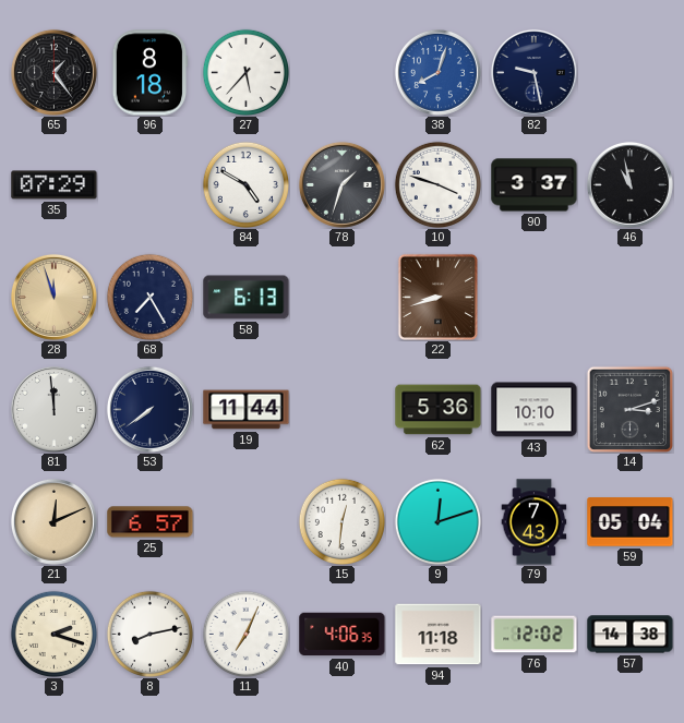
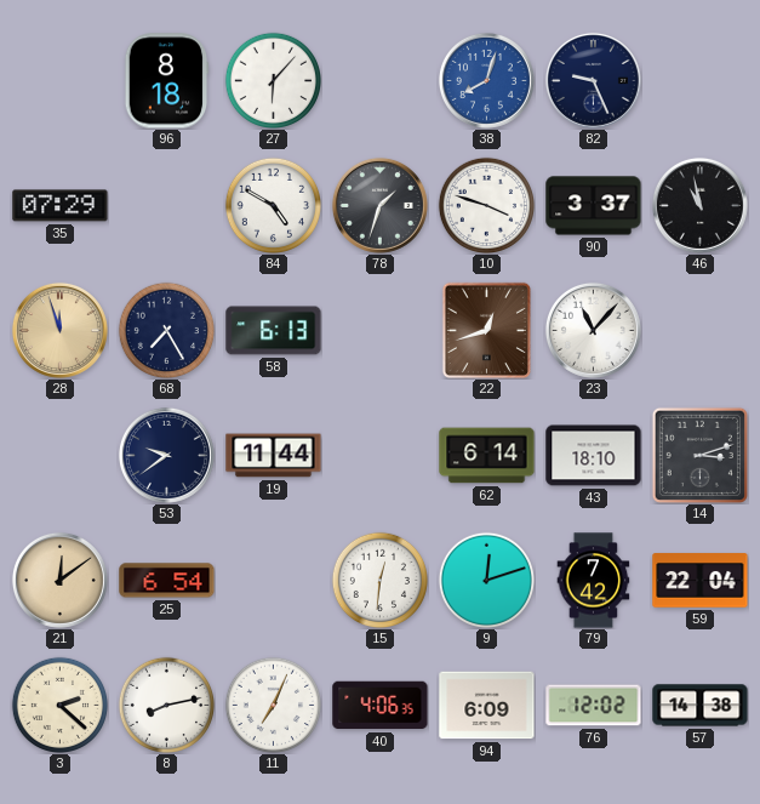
65: 1:24 -> none
27: 5:37 -> 6:07
82: 9:28 -> 9:26
22: 8:42 -> 12:42
23: none -> 11:07
81: 11:59 -> none
53: 7:39 -> 9:39
62: 5:36 -> 6:14
43: 10:10 -> 18:10
21: 12:11 -> 12:09
25: 6:57 -> 6:54
79: 7:43 -> 7:42
59: 05:04 -> 22:04
3: 2:18 -> 2:22
94: 11:18 -> 6:09
